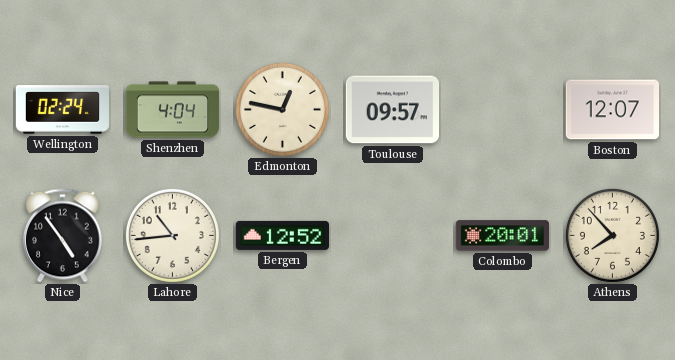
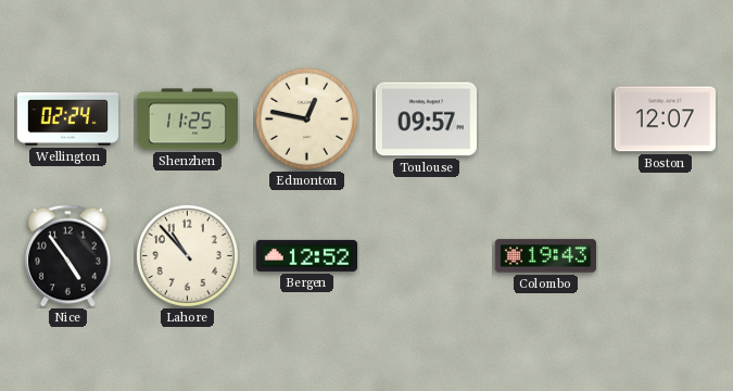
Shenzhen: 4:04 -> 11:25
Lahore: 10:44 -> 10:53
Colombo: 20:01 -> 19:43
Athens: 7:53 -> none
